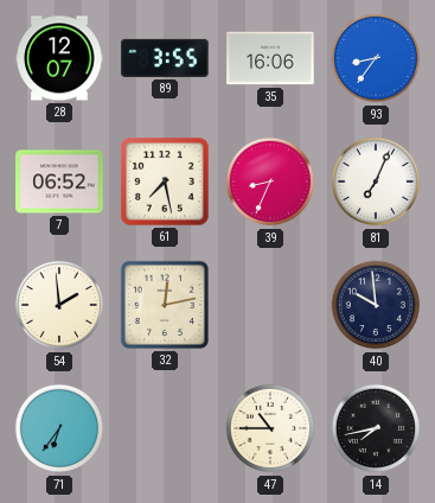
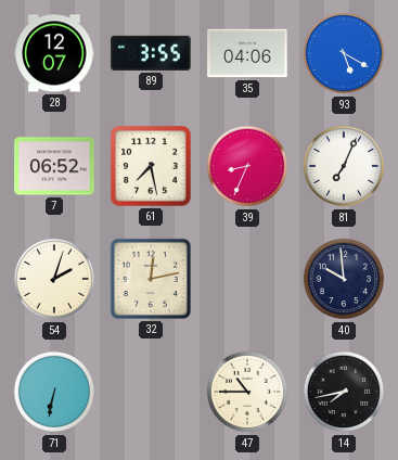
35: 16:06 -> 04:06
93: 8:36 -> 5:20
54: 1:59 -> 2:03
71: 6:36 -> 6:32
